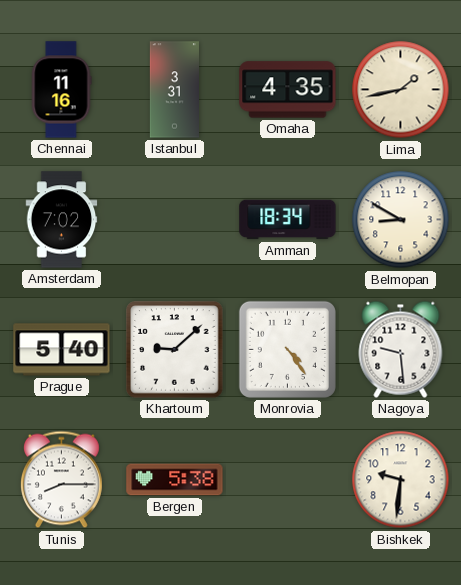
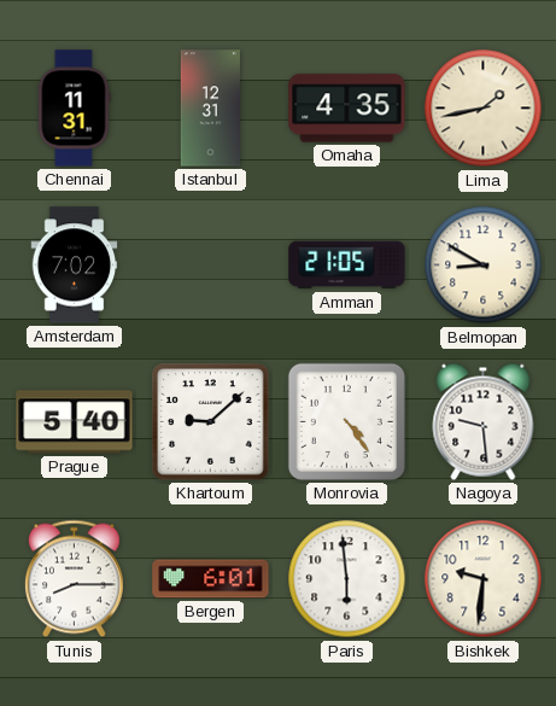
Chennai: 11:16 -> 11:31
Istanbul: 3:31 -> 12:31
Amman: 18:34 -> 21:05
Bergen: 5:38 -> 6:01
Paris: none -> 5:59
